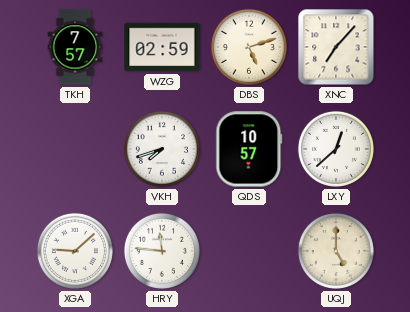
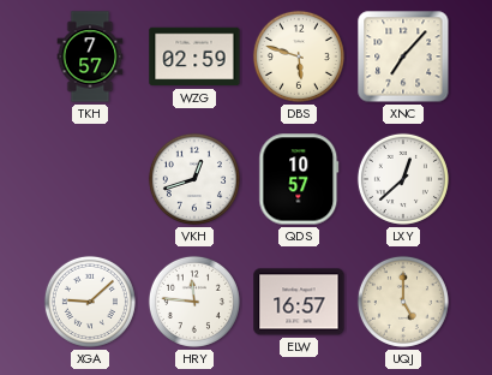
DBS: 5:12 -> 5:48
VKH: 7:42 -> 12:42
ELW: none -> 16:57
